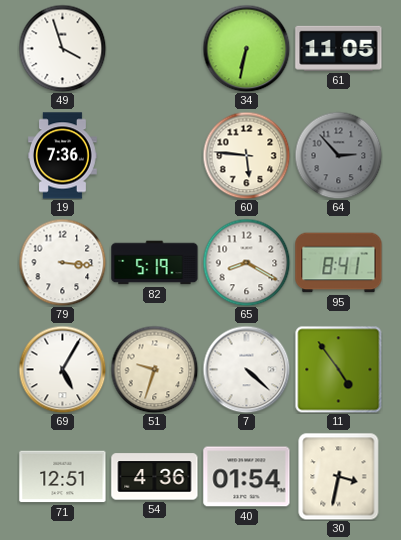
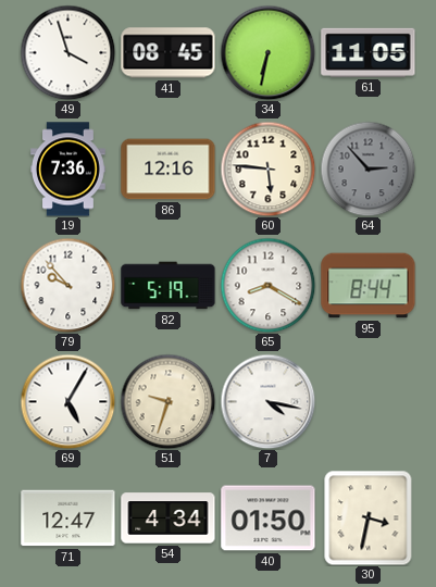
41: none -> 08:45
86: none -> 12:16
79: 3:16 -> 9:53
95: 8:41 -> 8:44
7: 4:22 -> 4:17
11: 4:54 -> none
71: 12:51 -> 12:47
54: 4:36 -> 4:34
40: 01:54 -> 01:50
